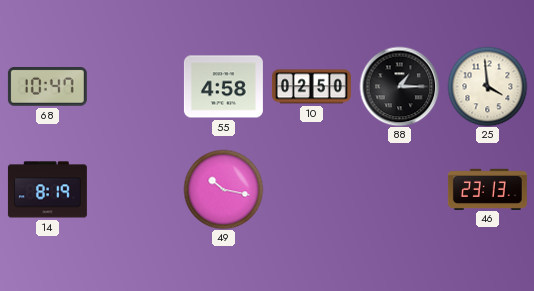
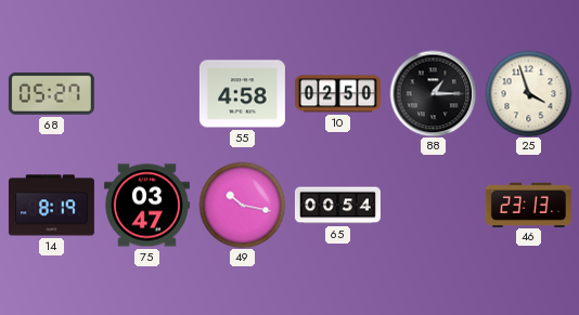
68: 10:47 -> 05:27
25: 3:59 -> 3:57
75: none -> 03:47
65: none -> 00:54
